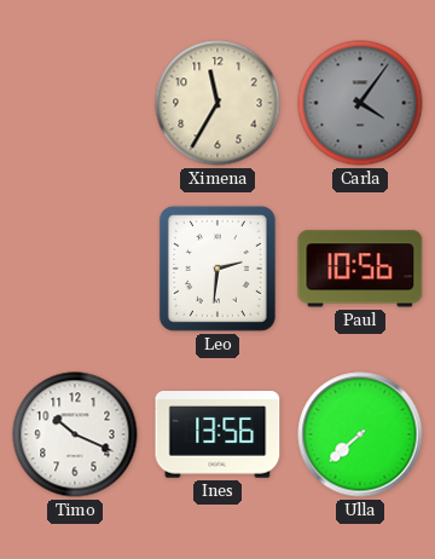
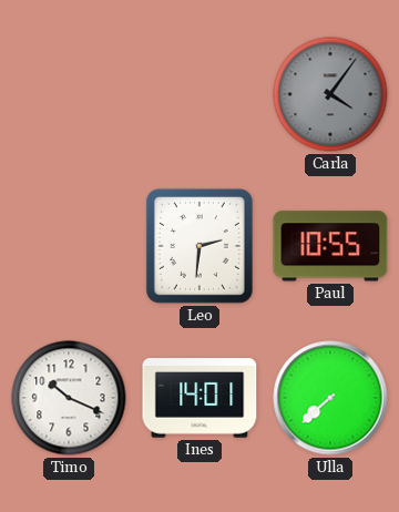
Ximena: 11:35 -> none
Paul: 10:56 -> 10:55
Ines: 13:56 -> 14:01
